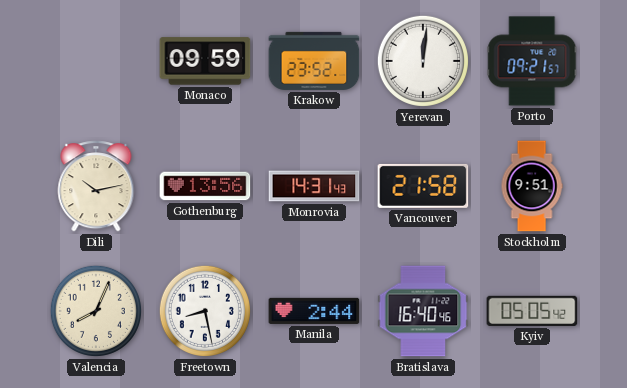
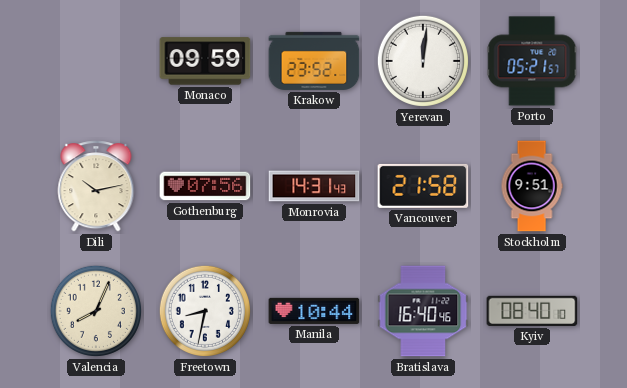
Porto: 09:21 -> 05:21
Gothenburg: 13:56 -> 07:56
Freetown: 8:28 -> 8:32
Manila: 2:44 -> 10:44
Kyiv: 05:05 -> 08:40
